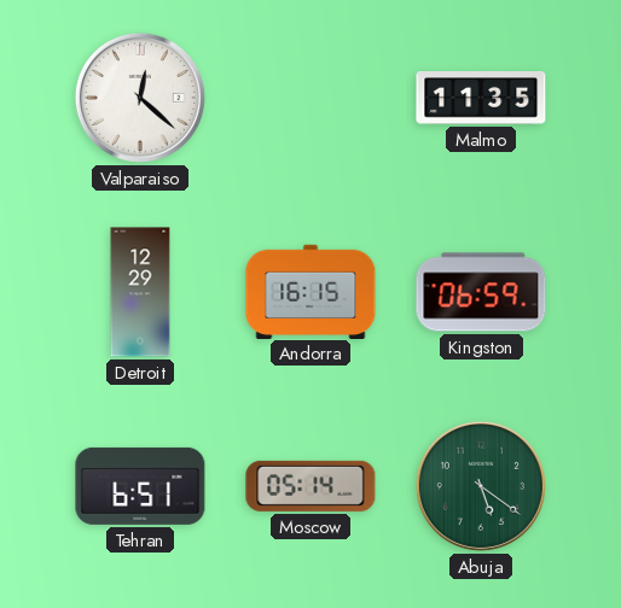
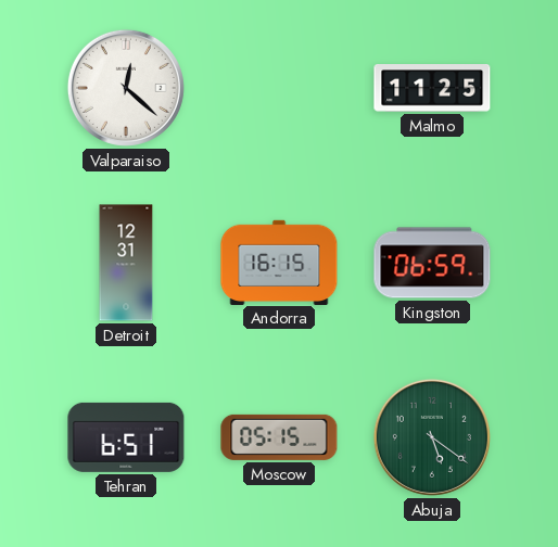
Malmo: 11:35 -> 11:25
Detroit: 12:29 -> 12:31
Moscow: 05:14 -> 05:15
